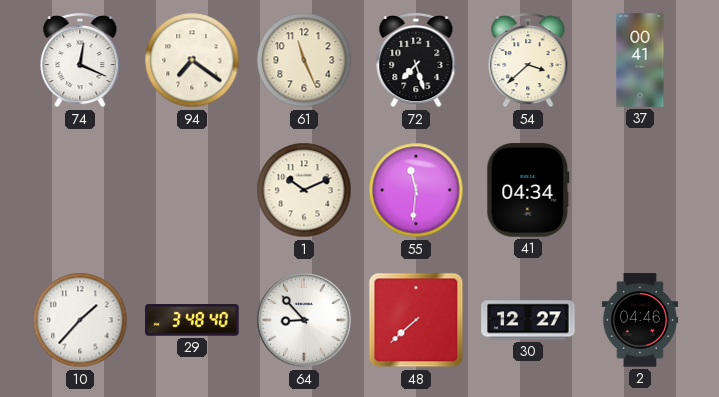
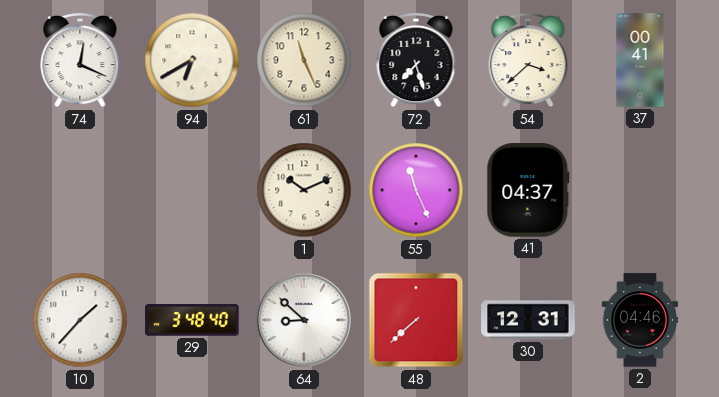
94: 7:21 -> 6:40
55: 11:31 -> 11:26
41: 04:34 -> 04:37
64: 8:53 -> 8:52
30: 12:27 -> 12:31
